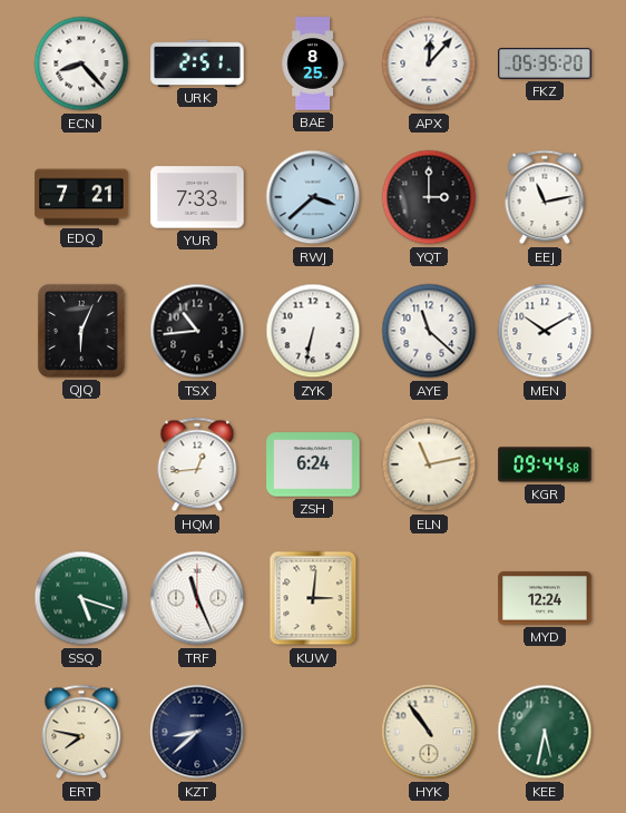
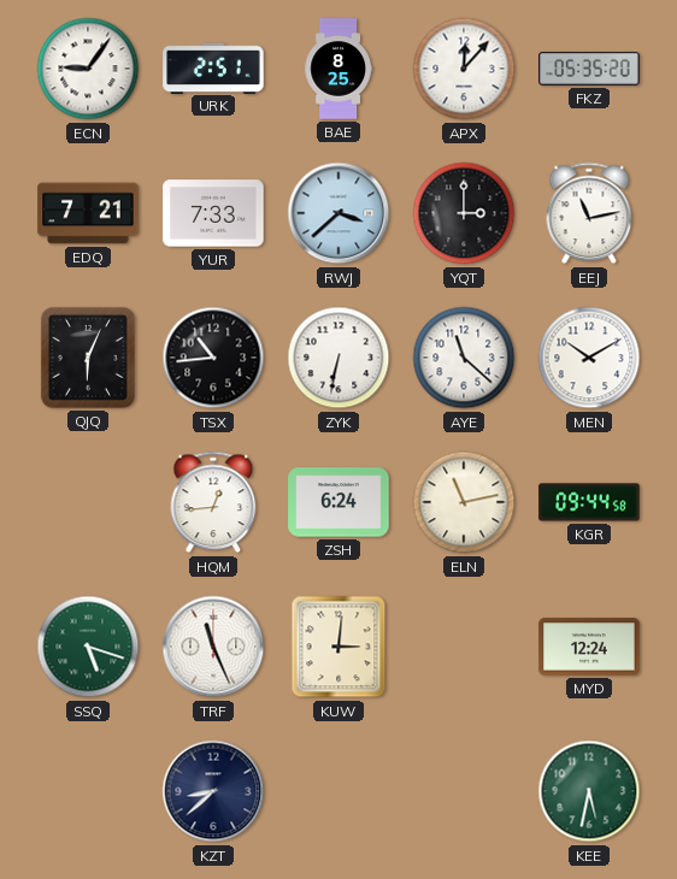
ECN: 8:23 -> 9:06
ERT: 7:47 -> none
HYK: 10:54 -> none
